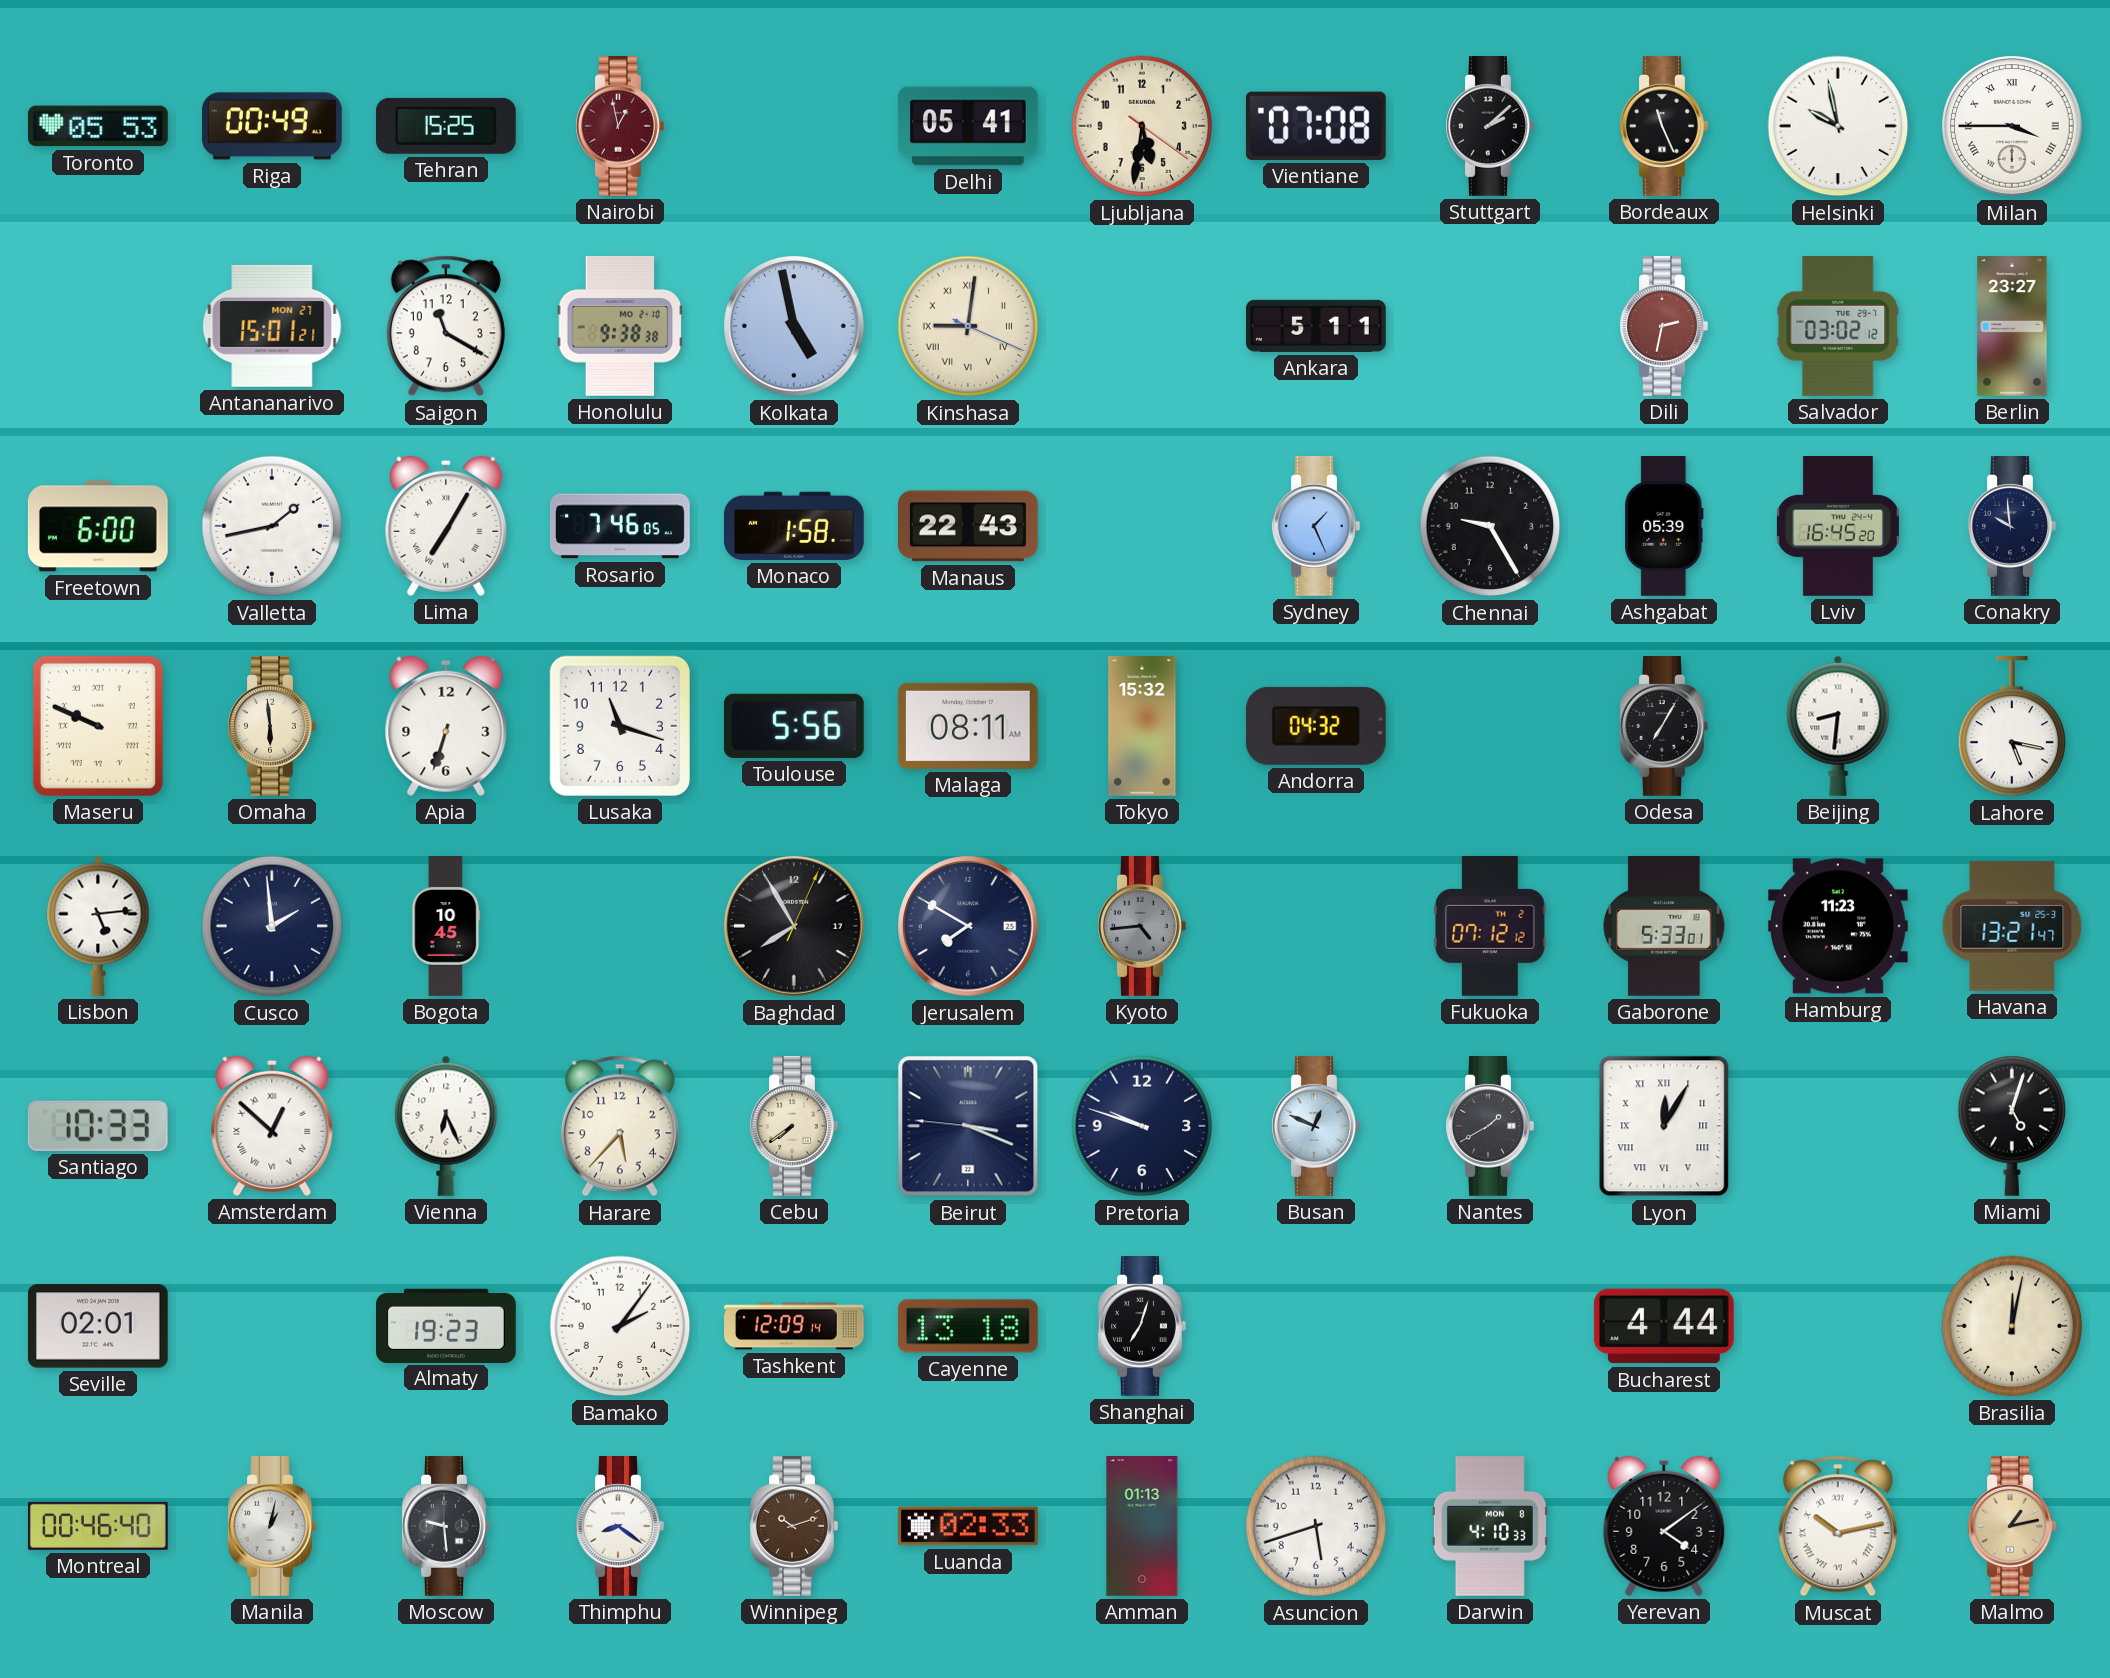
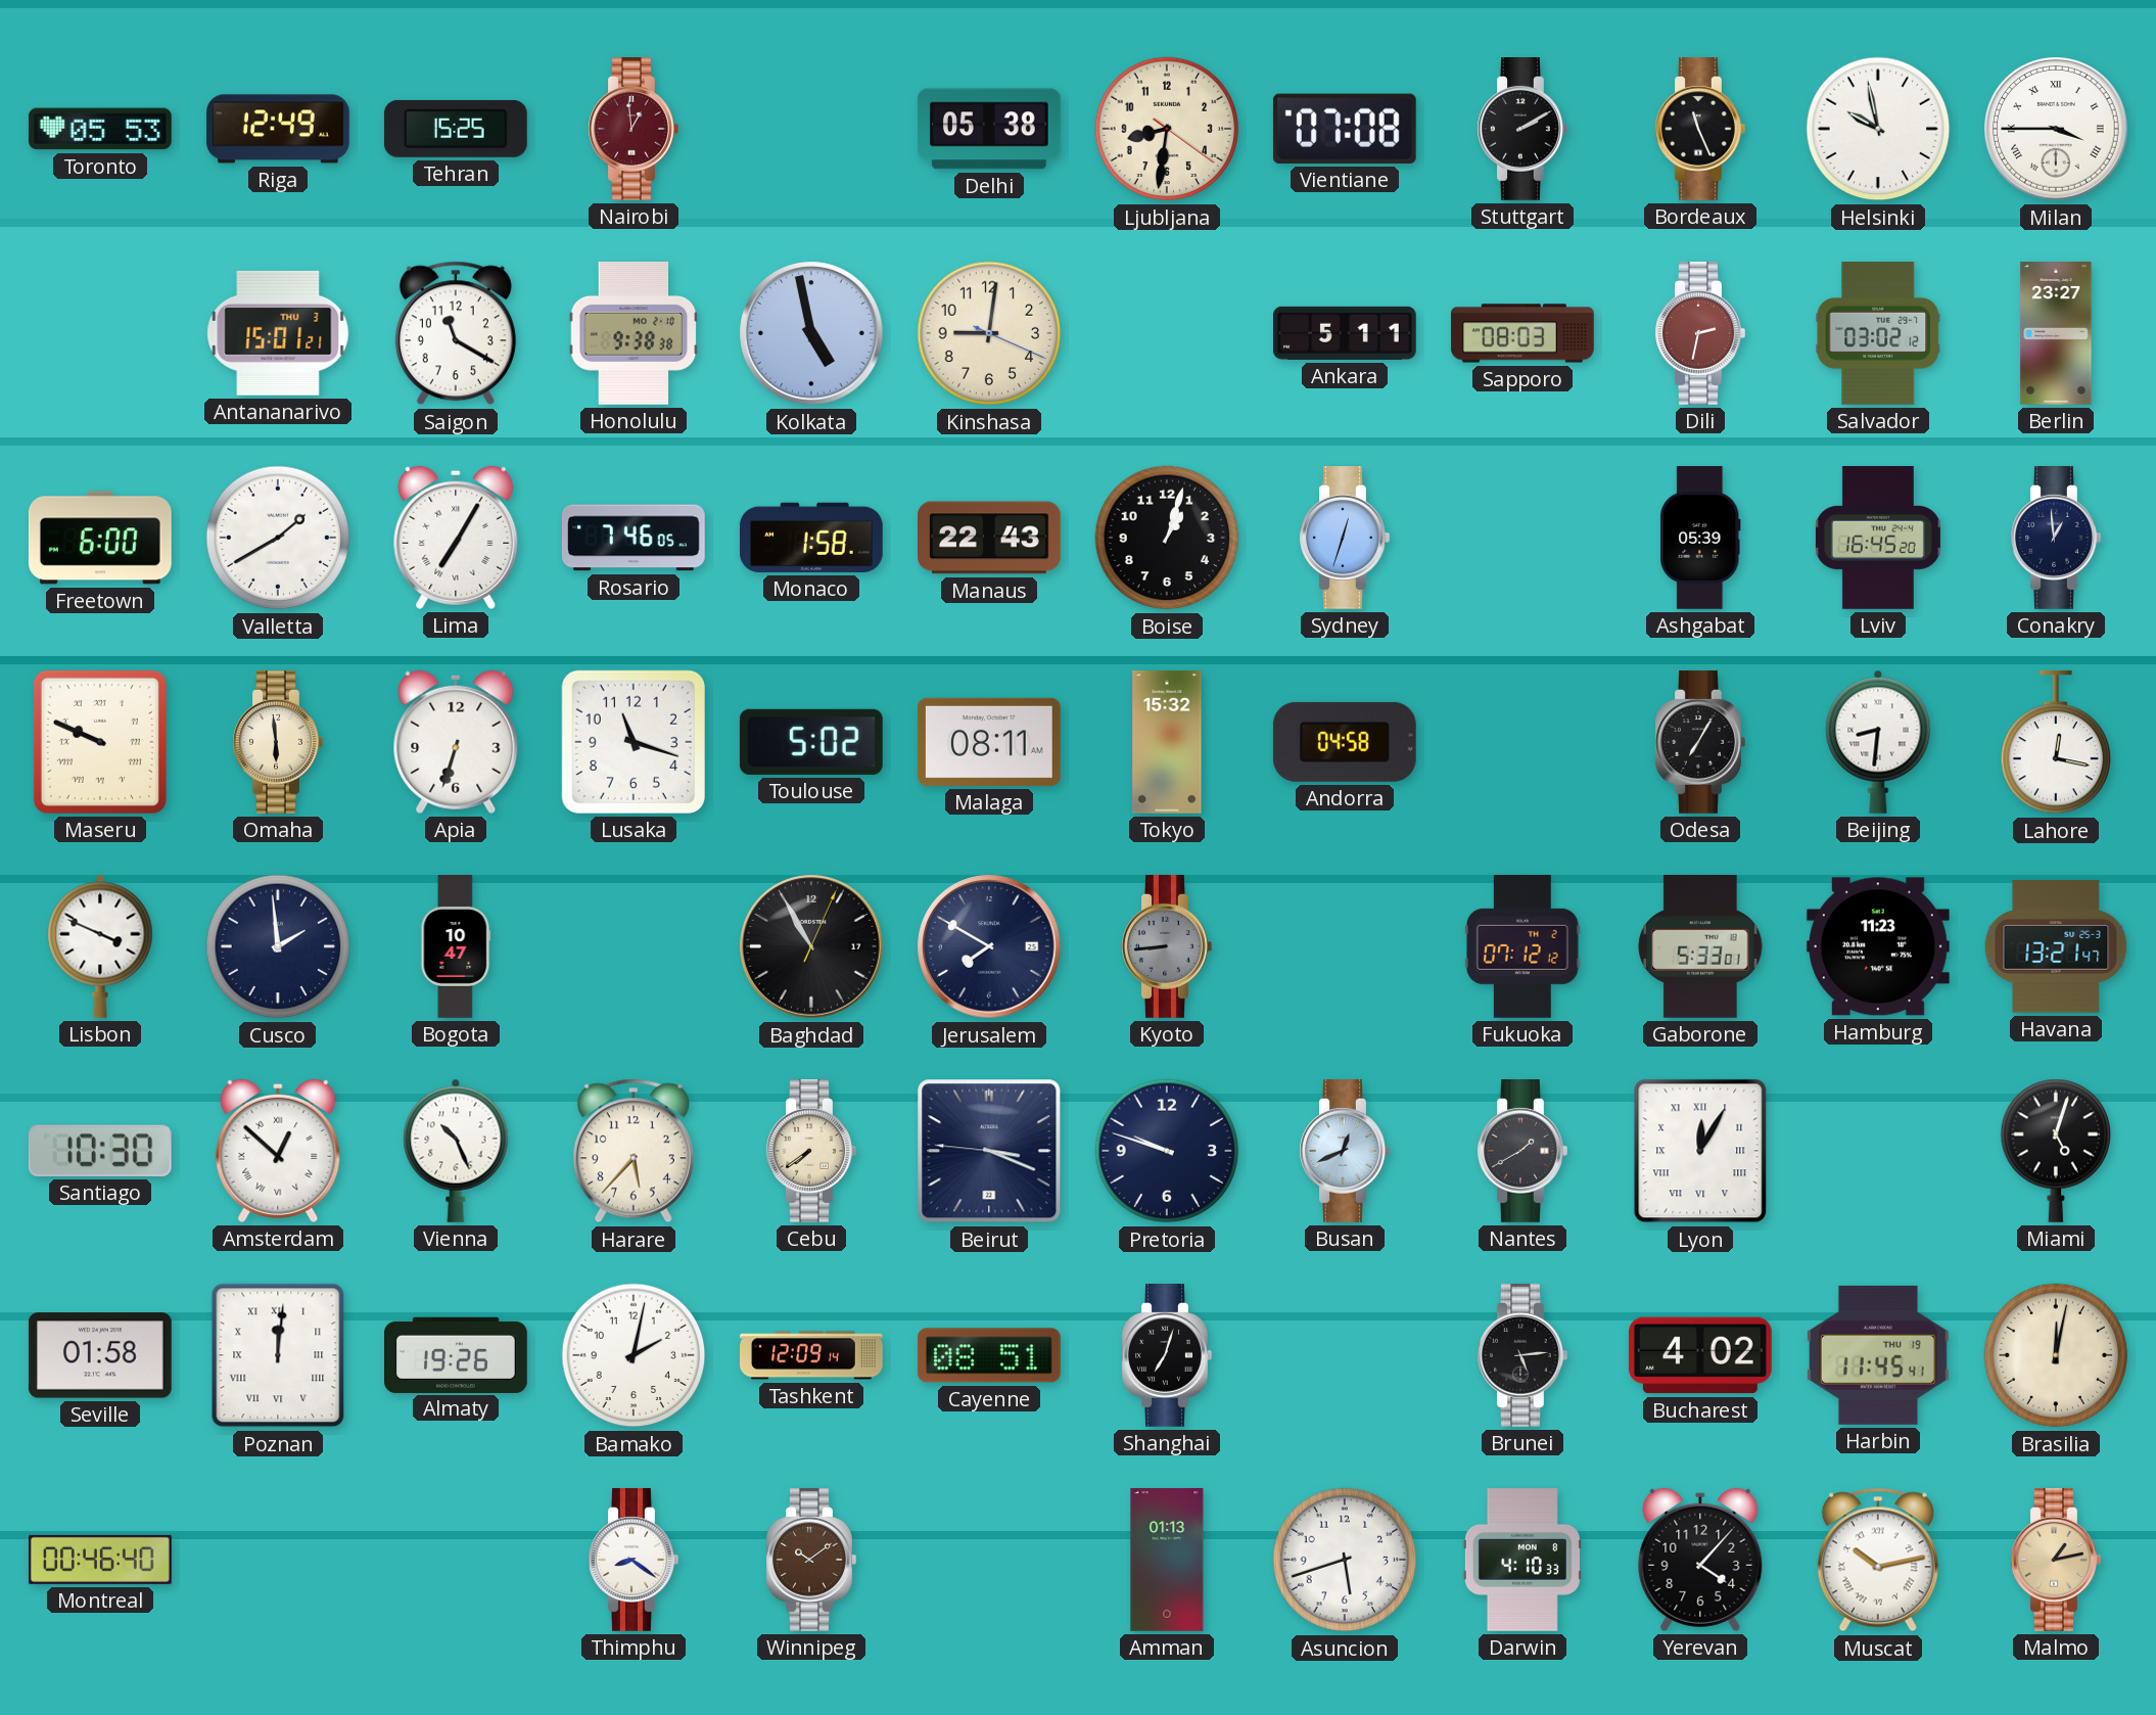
Riga: 00:49 -> 12:49
Nairobi: 12:58 -> 12:59
Delhi: 05:41 -> 05:38
Ljubljana: 5:31 -> 8:31
Stuttgart: 2:08 -> 2:10
Antananarivo date: MON 27 -> THU 3
Kinshasa numerals: Roman -> Arabic
Sapporo: none -> 08:03
Valletta: 1:43 -> 1:40
Boise: none -> 1:03
Sydney: 1:26 -> 12:33
Chennai: 9:25 -> none
Conakry: 9:59 -> 12:59
Toulouse: 5:56 -> 5:02
Andorra: 04:32 -> 04:58
Lahore: 5:17 -> 12:17
Lisbon: 5:14 -> 3:49
Bogota: 10:45 -> 10:47
Baghdad: 7:55 -> 10:55
Kyoto: 4:44 -> 8:44
Santiago: 10:33 -> 10:30
Vienna: 6:26 -> 10:26
Busan: 12:49 -> 12:41
Seville: 02:01 -> 01:58
Poznan: none -> 12:01
Almaty: 19:23 -> 19:26
Bamako: 2:06 -> 2:02
Cayenne: 13:18 -> 08:51
Brunei: none -> 5:14
Bucharest: 4:44 -> 4:02
Harbin: none -> 11:45
Manila: 1:02 -> none
Moscow: 9:29 -> none
Winnipeg: 10:12 -> 10:09
Luanda: 02:33 -> none
Yerevan: 4:09 -> 4:07
